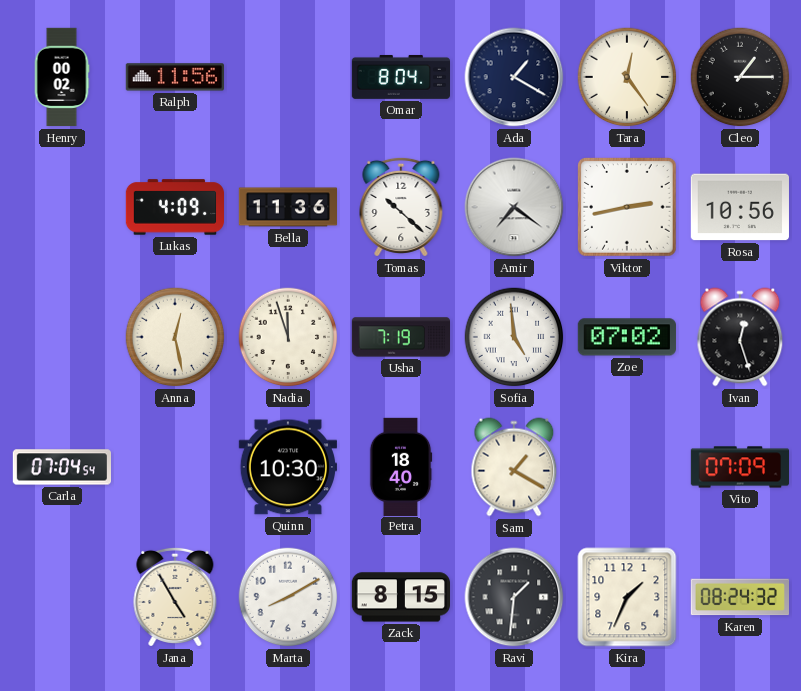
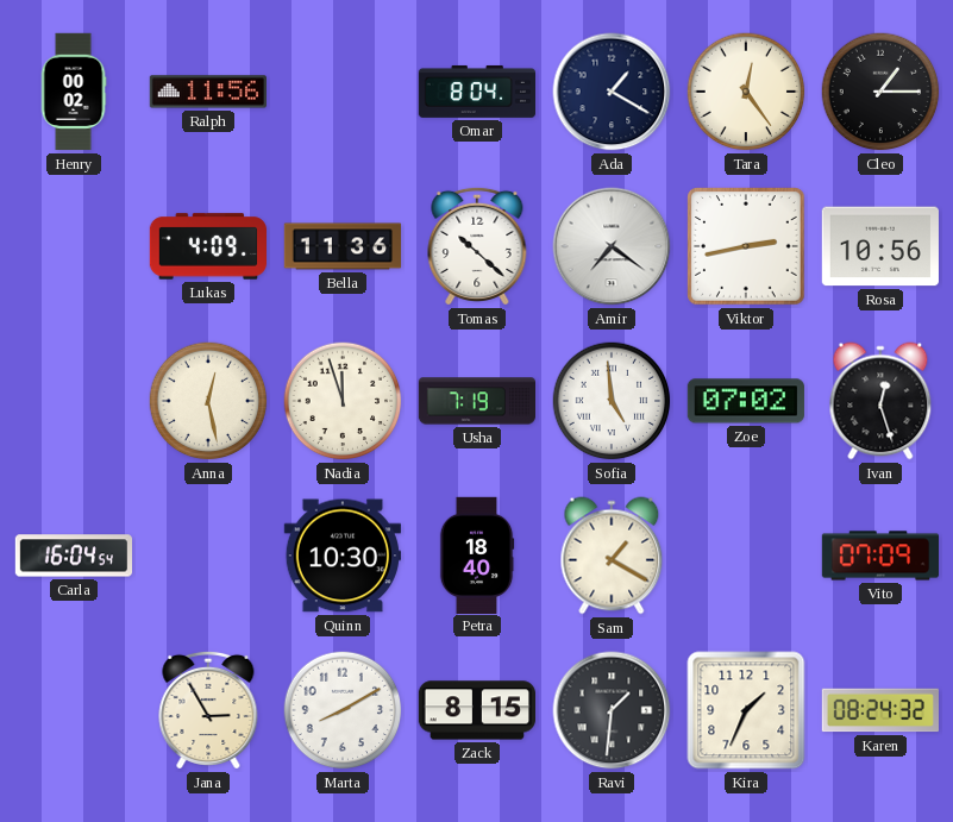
Carla: 07:04 -> 16:04
Jana: 4:55 -> 2:55
